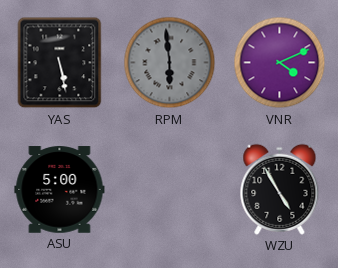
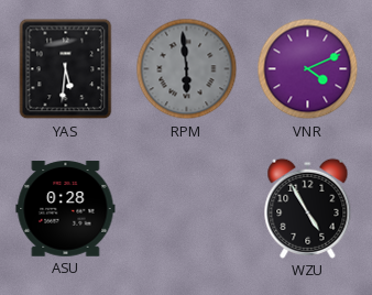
YAS: 5:28 -> 5:31
ASU: 5:00 -> 0:28
